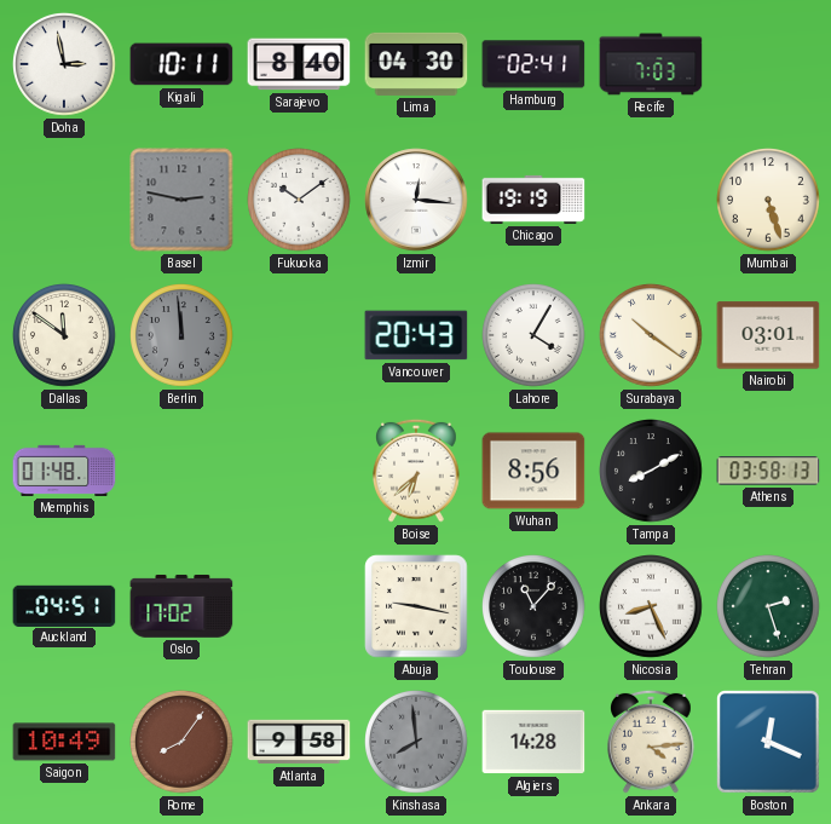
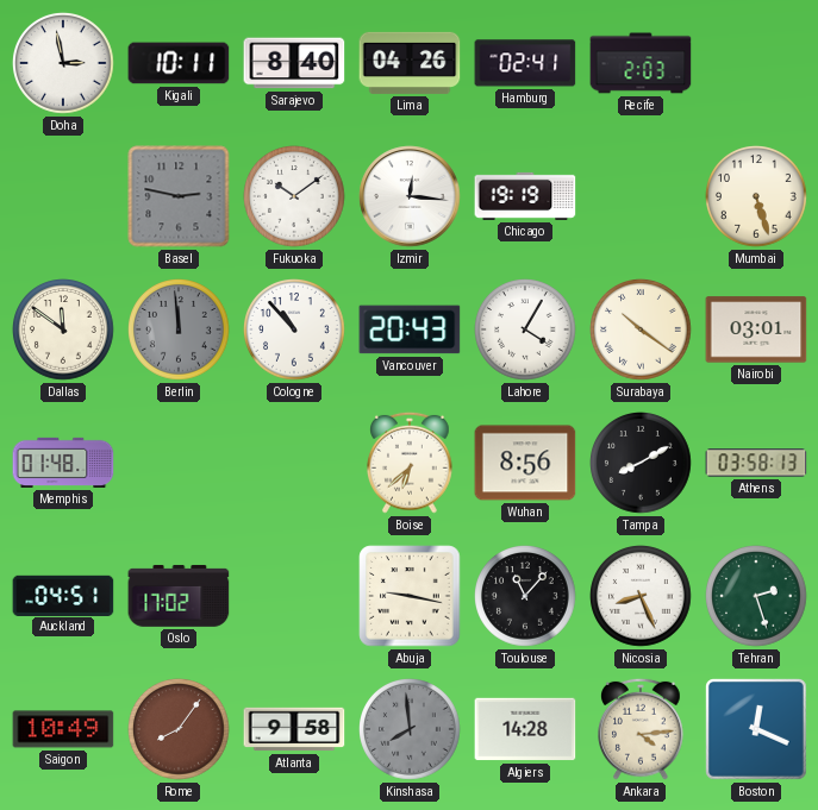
Lima: 04:30 -> 04:26
Recife: 7:03 -> 2:03
Cologne: none -> 10:53
